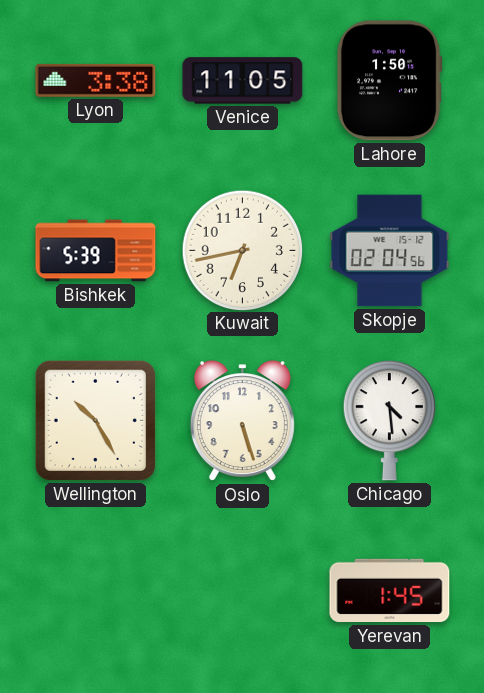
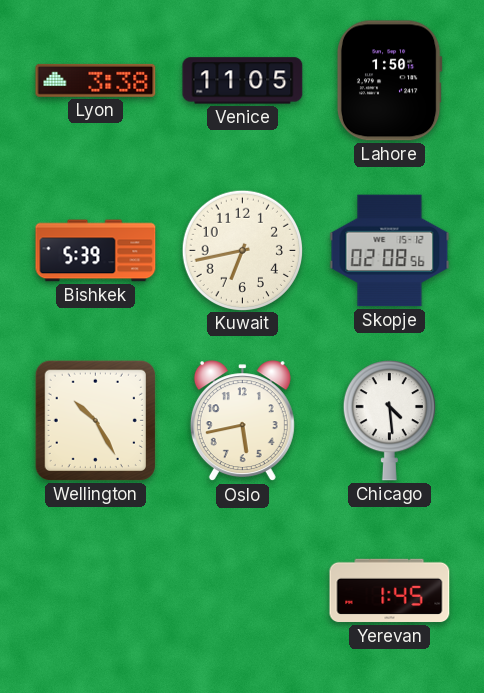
Skopje: 02:04 -> 02:08
Oslo: 5:27 -> 5:43
